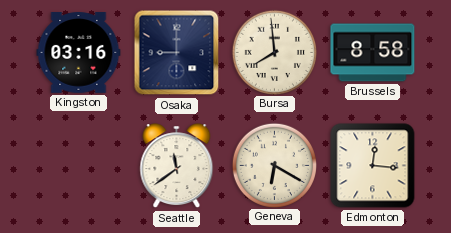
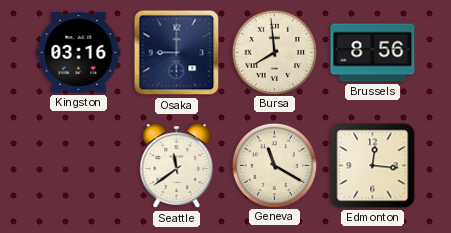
Brussels: 8:58 -> 8:56
Geneva: 6:20 -> 11:20
